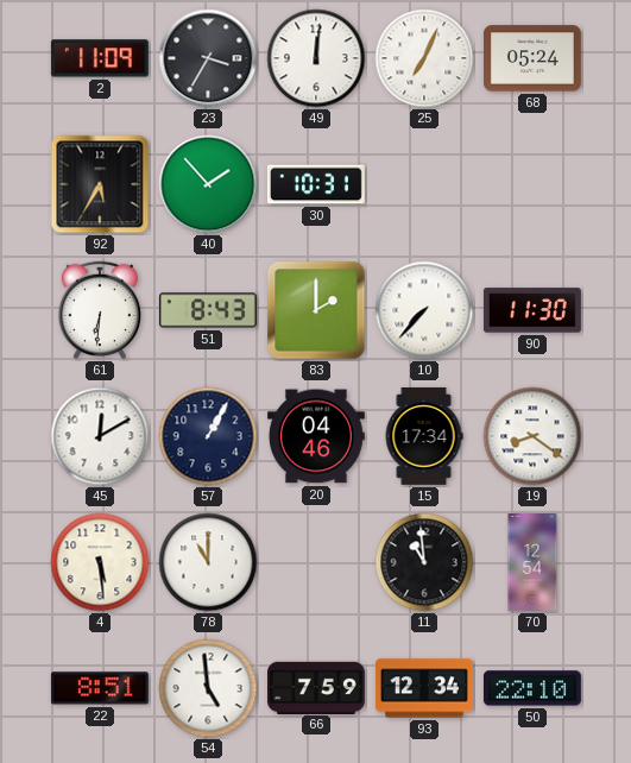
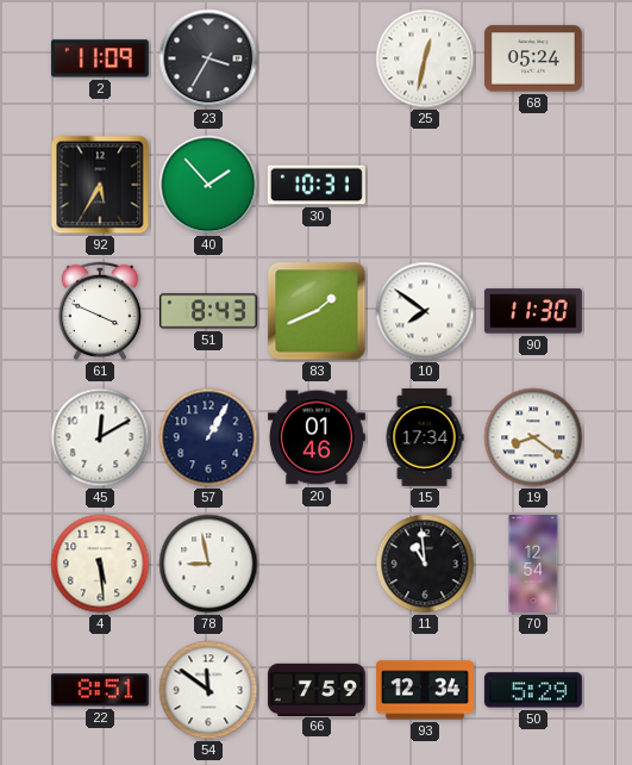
49: 12:01 -> none
25: 7:04 -> 12:32
61: 6:31 -> 3:49
83: 2:00 -> 1:41
10: 7:37 -> 7:51
20: 04:46 -> 01:46
78: 11:00 -> 8:58
54: 4:59 -> 11:51
50: 22:10 -> 5:29
